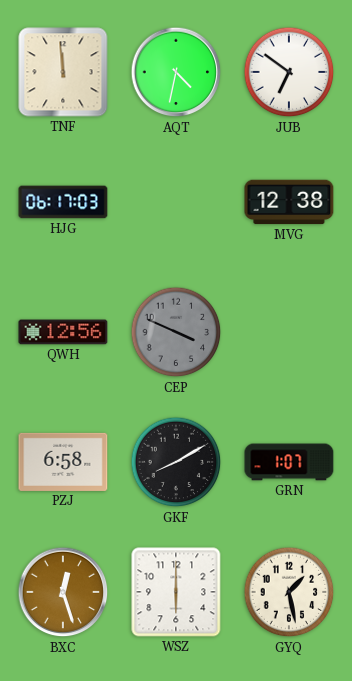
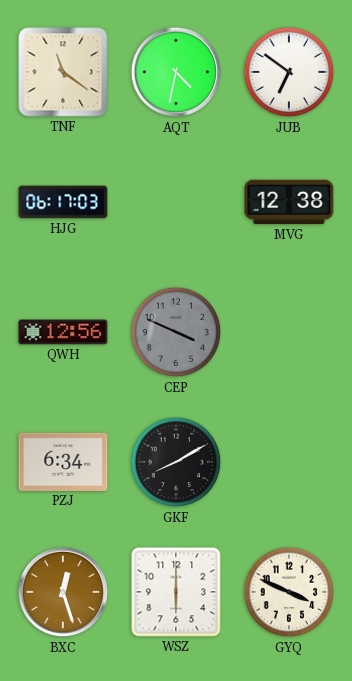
TNF: 11:59 -> 11:21
PZJ: 6:58 -> 6:34
GRN: 1:07 -> none
GYQ: 1:28 -> 3:49
